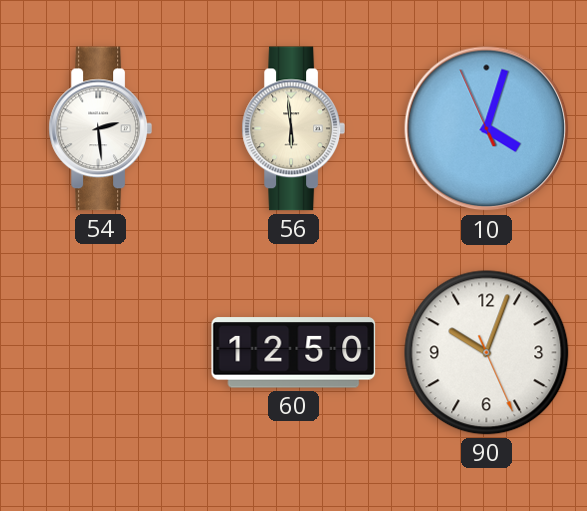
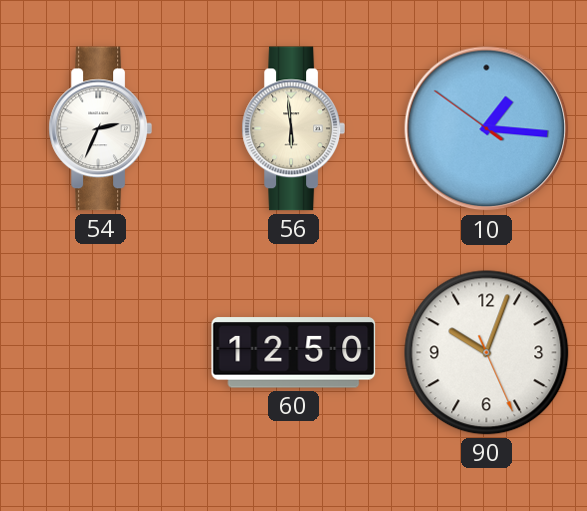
54: 2:29 -> 2:34
10: 4:02 -> 1:15
